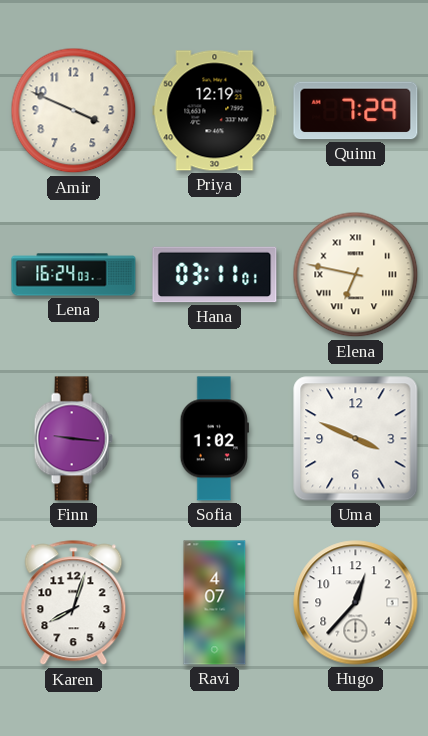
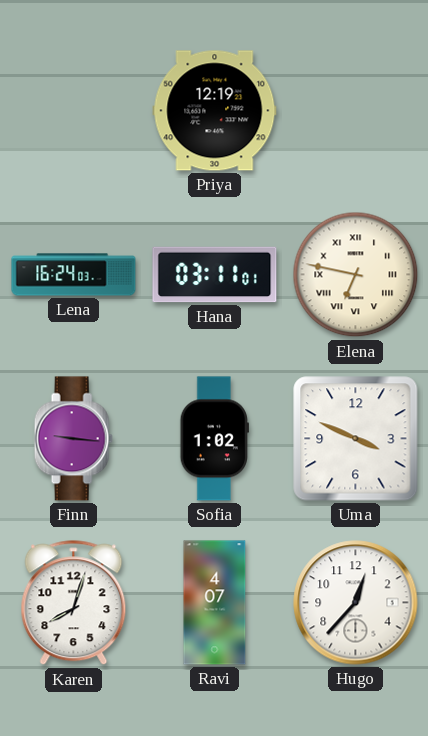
Amir: 3:49 -> none
Quinn: 7:29 -> none
